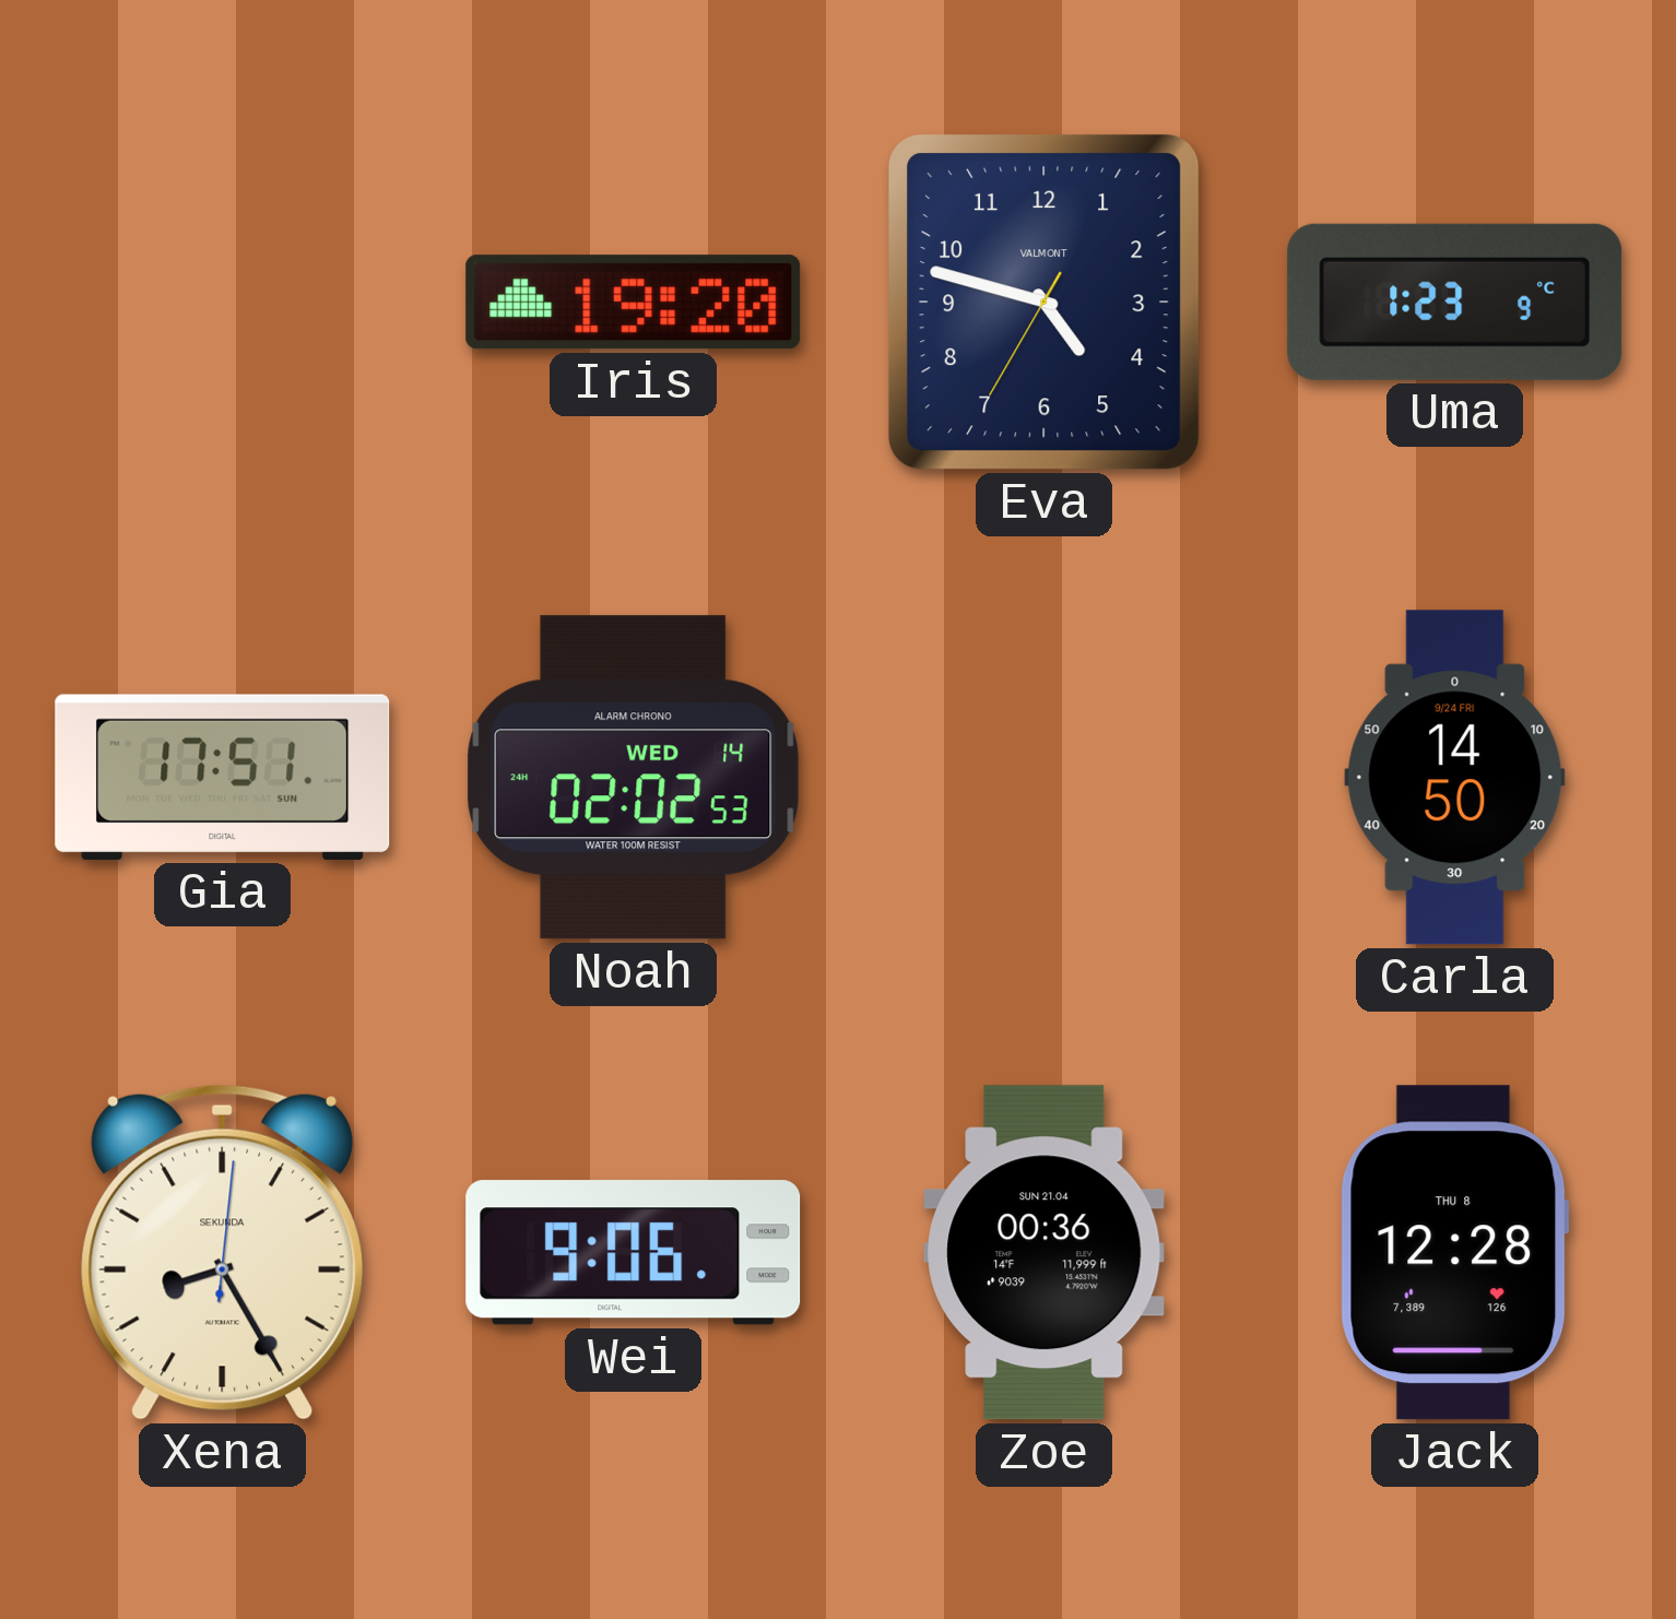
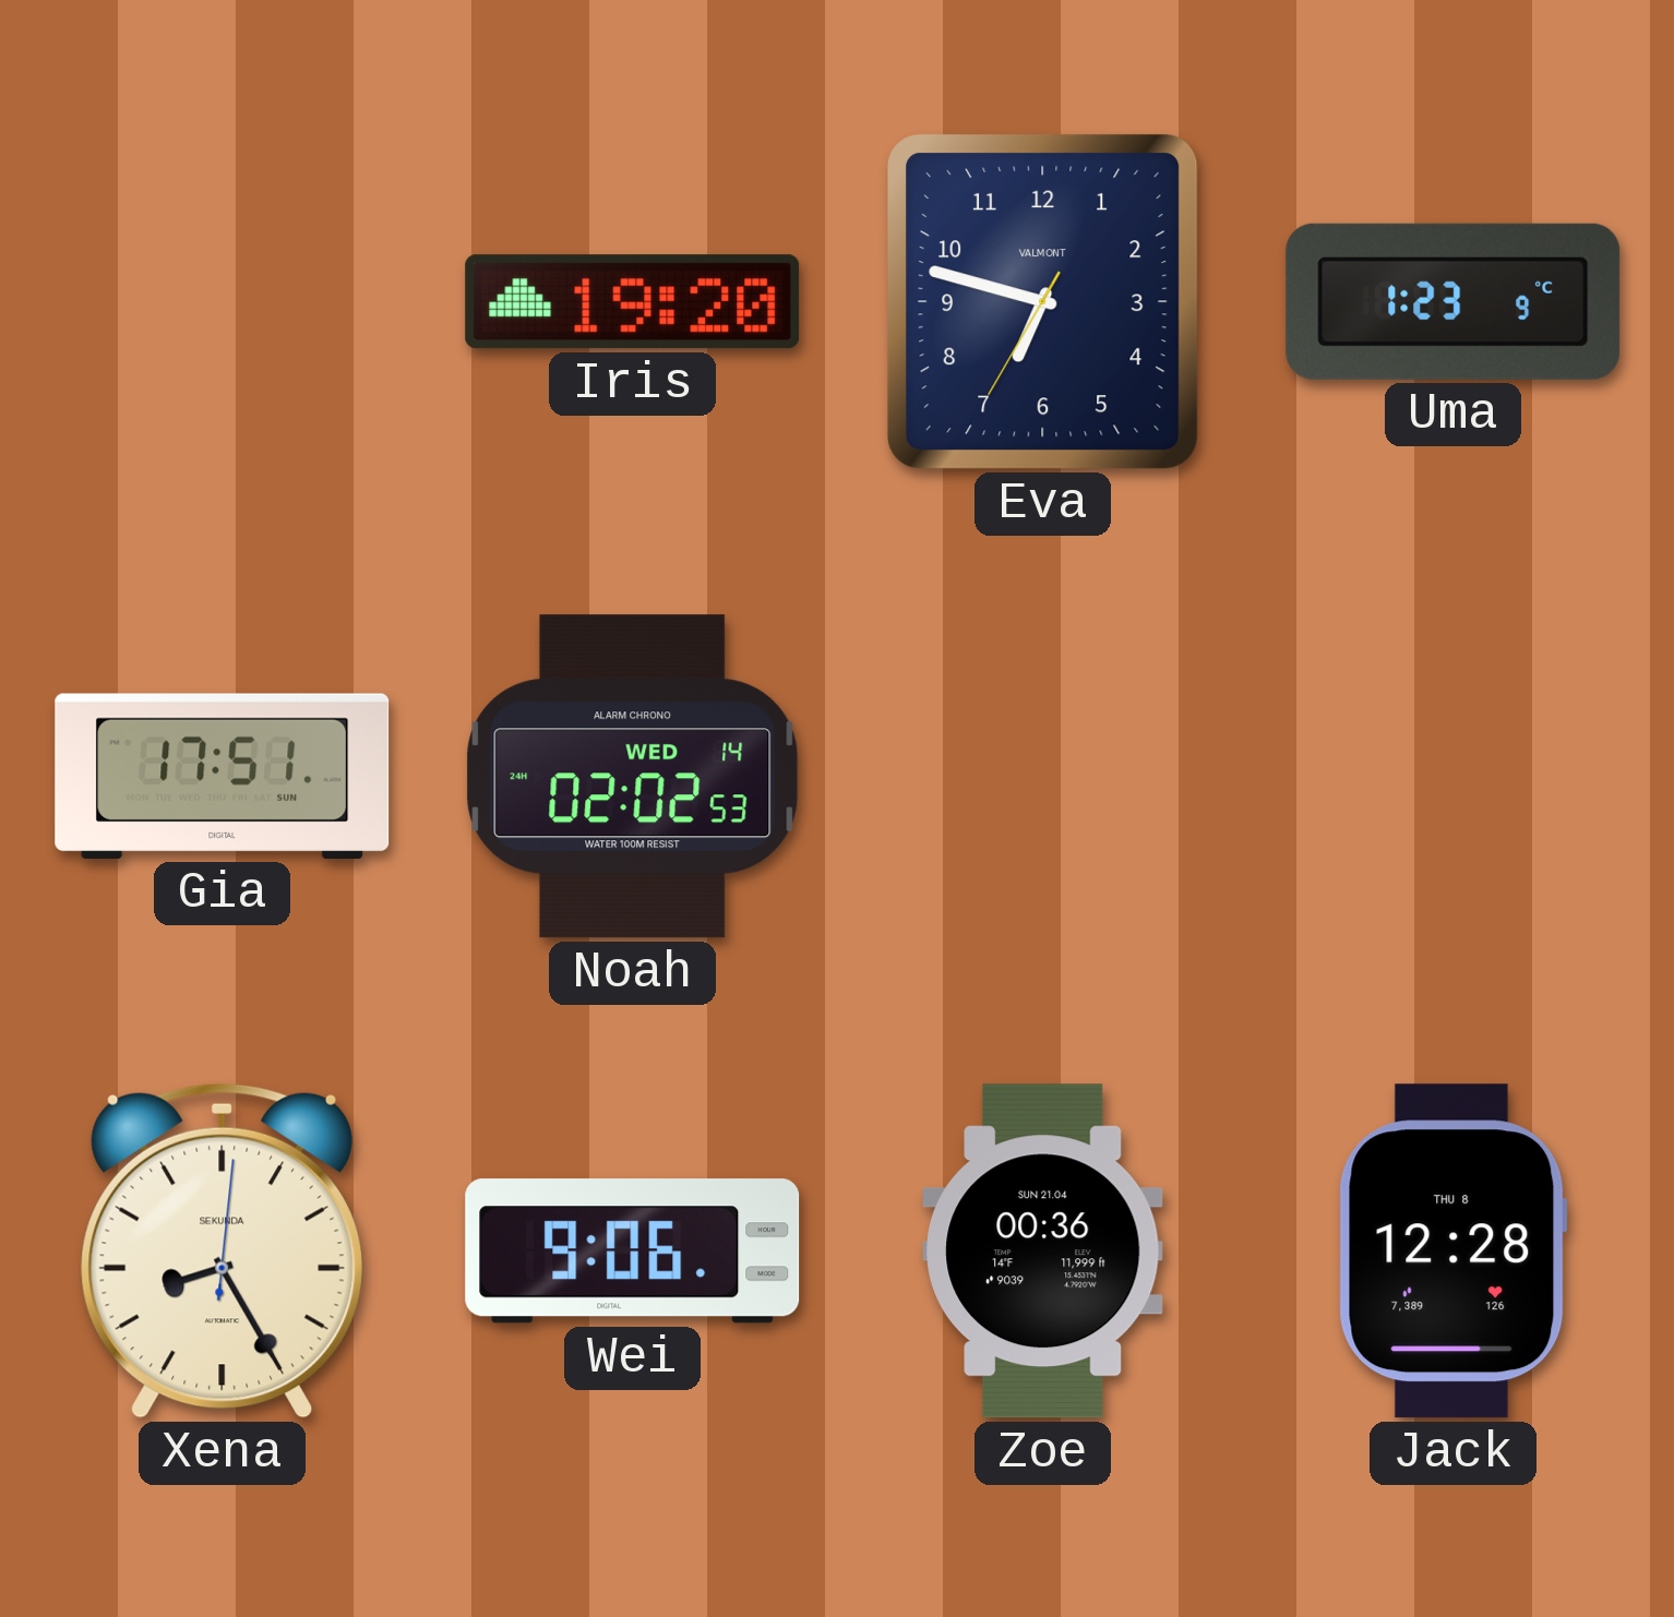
Eva: 4:47 -> 6:47
Carla: 14:50 -> none
